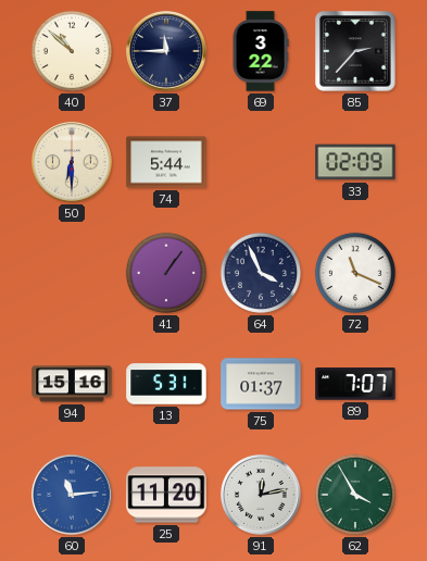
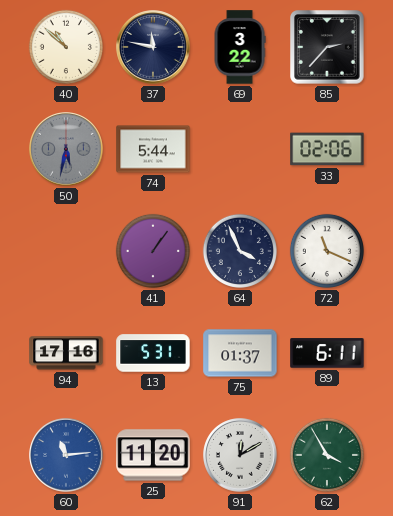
37: 11:45 -> 11:47
50: 6:30 -> 5:32
50 dial: cream -> grey
33: 02:09 -> 02:06
94: 15:16 -> 17:16
89: 7:07 -> 6:11
91: 12:13 -> 12:10
